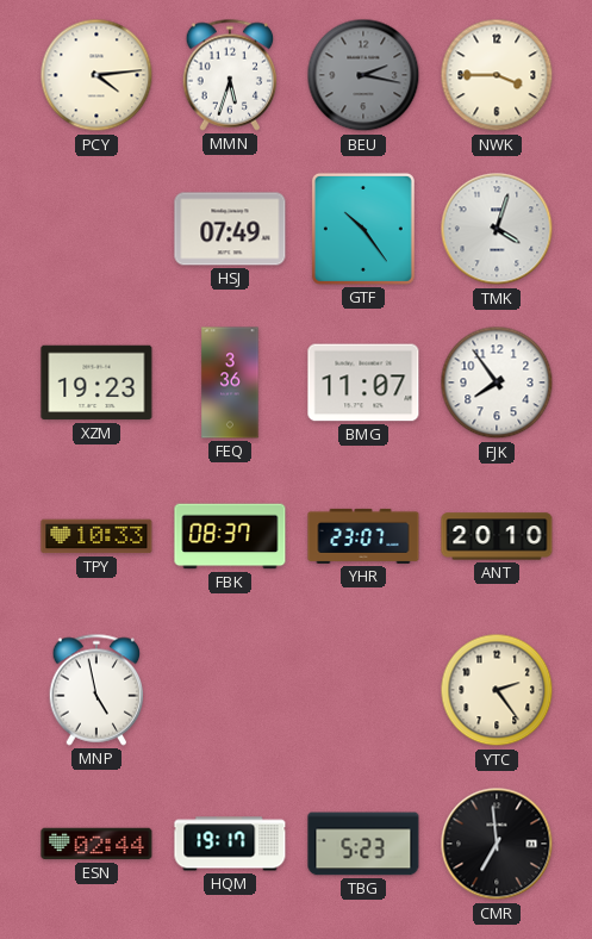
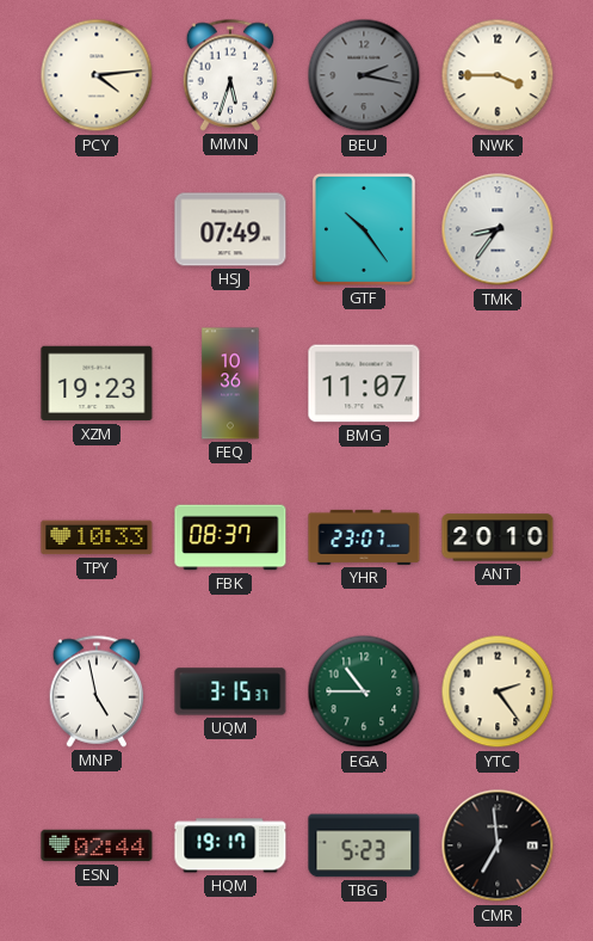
TMK: 4:03 -> 8:36
FEQ: 3:36 -> 10:36
FJK: 7:54 -> none
UQM: none -> 3:15
EGA: none -> 10:45
